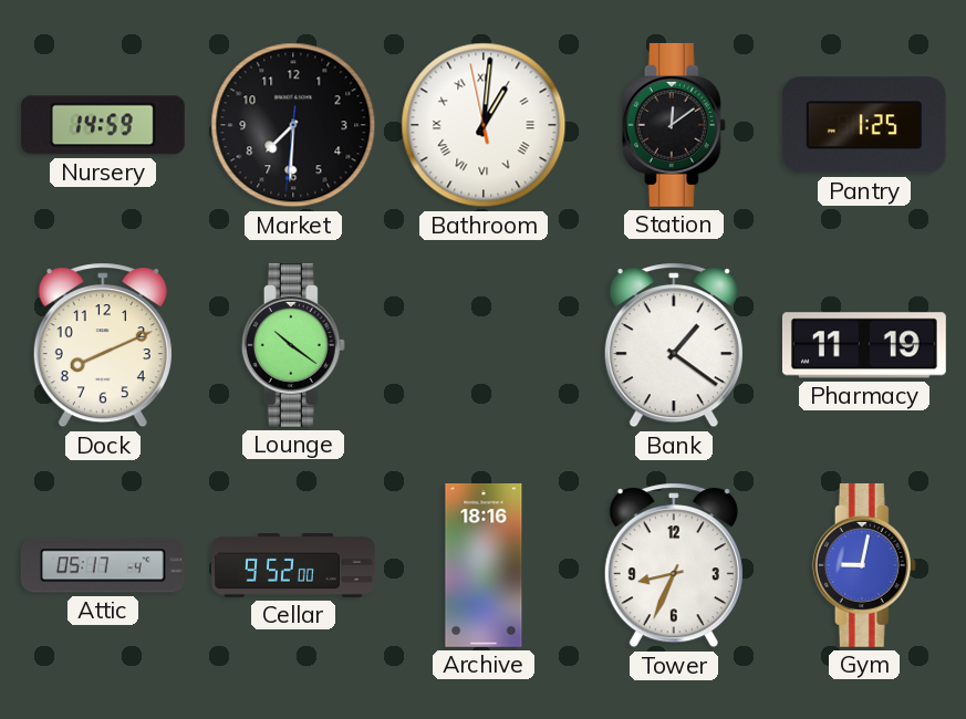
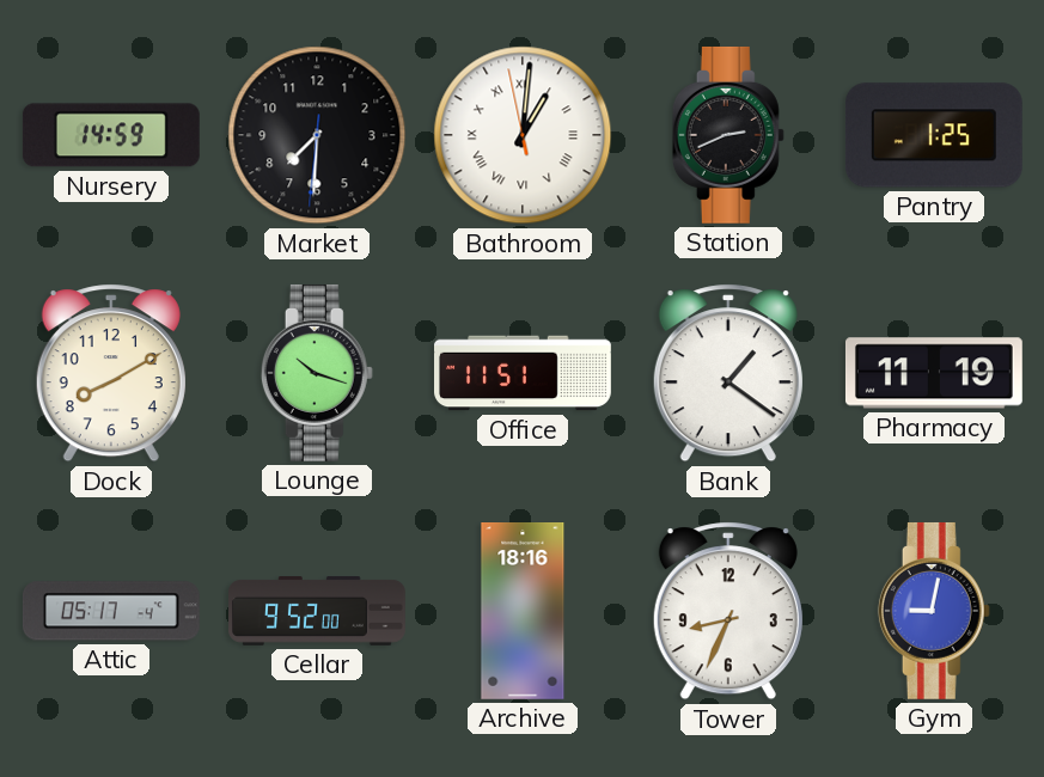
Station: 12:09 -> 2:41
Dock: 8:11 -> 8:10
Lounge: 10:21 -> 10:18
Office: none -> 11:51
